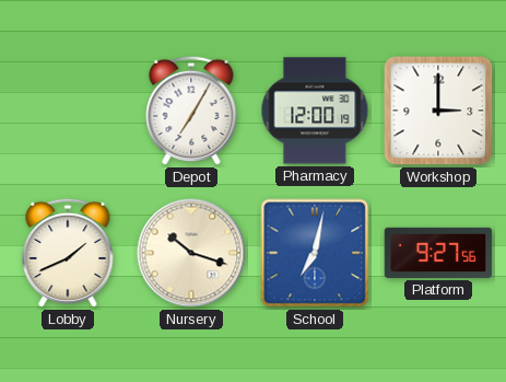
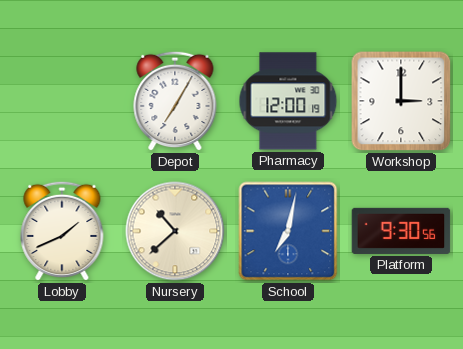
Nursery: 10:18 -> 10:38
Platform: 9:27 -> 9:30
